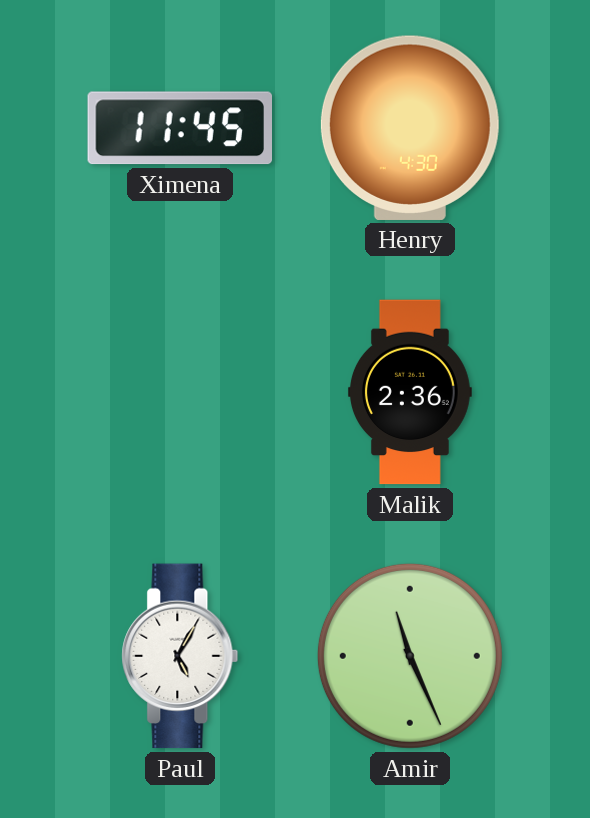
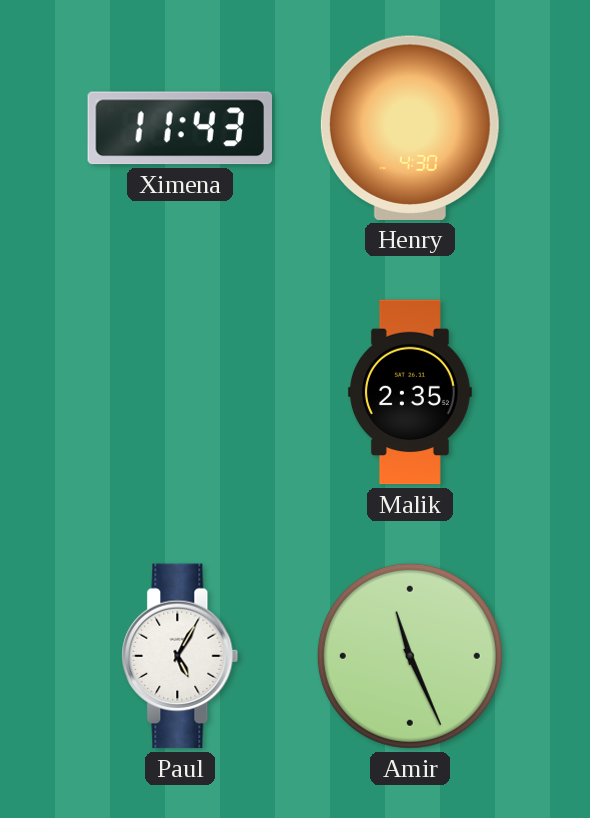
Ximena: 11:45 -> 11:43
Malik: 2:36 -> 2:35
